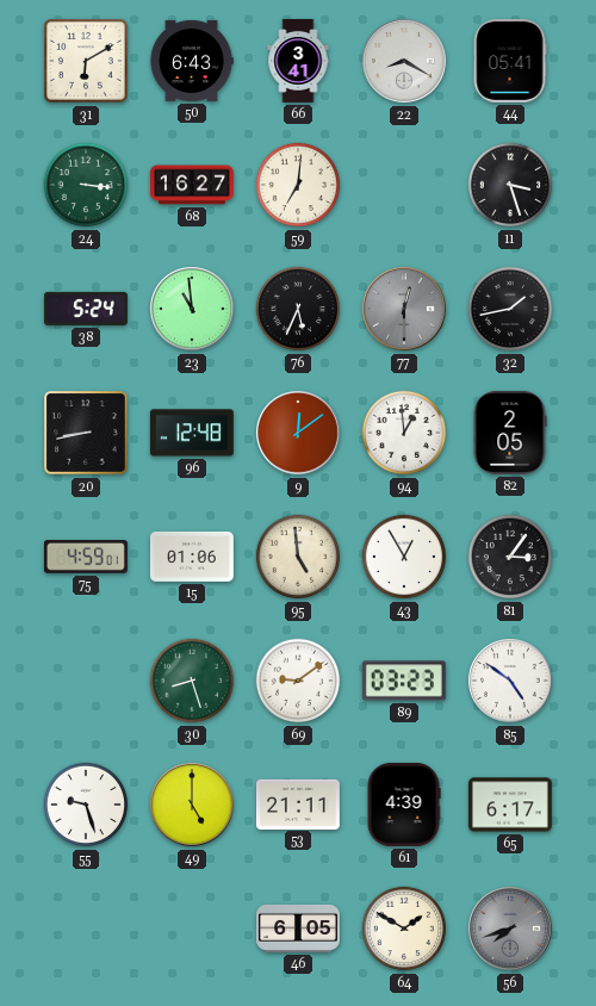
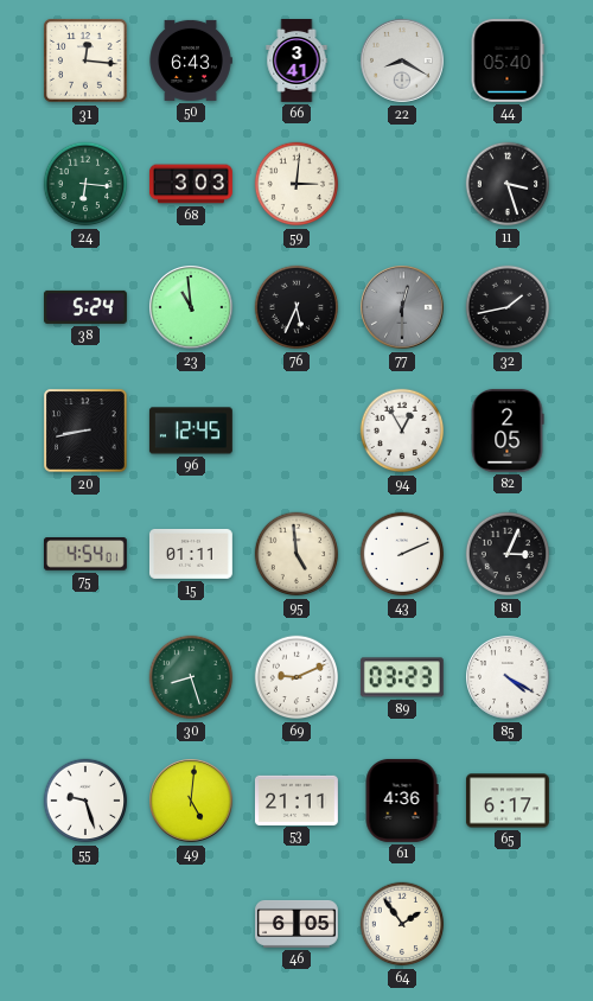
31: 6:10 -> 12:16
44: 05:41 -> 05:40
24: 3:16 -> 6:16
68: 16:27 -> 3:03
59: 7:01 -> 3:01
96: 12:48 -> 12:45
9: 12:09 -> none
94: 12:59 -> 12:55
75: 4:59 -> 4:54
15: 01:06 -> 01:11
43: 12:55 -> 2:11
81: 3:06 -> 3:04
69: 9:09 -> 9:11
85: 4:51 -> 4:20
49: 5:00 -> 5:01
61: 4:39 -> 4:36
64: 1:50 -> 1:54
56: 7:42 -> none
